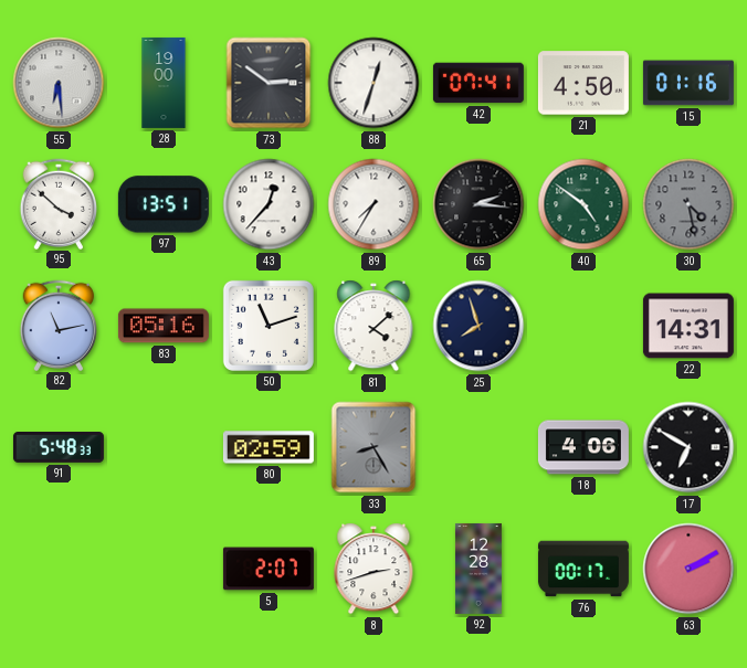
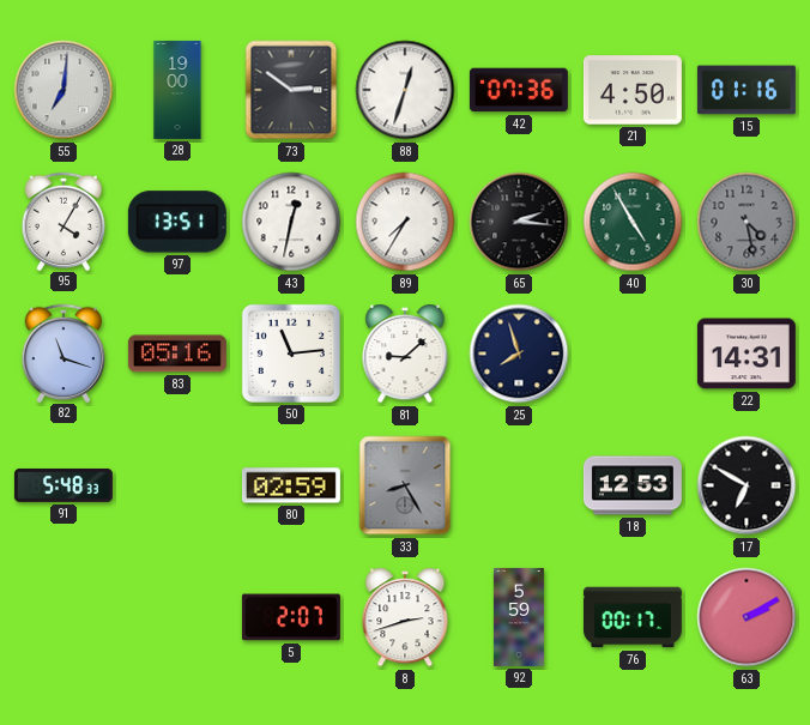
55: 6:29 -> 7:01
42: 07:41 -> 07:36
95: 3:52 -> 4:05
43: 12:37 -> 12:32
40: 4:51 -> 4:55
82: 11:13 -> 11:18
50: 11:12 -> 11:14
81: 4:08 -> 9:08
18: 4:06 -> 12:53
92: 12:28 -> 5:59
